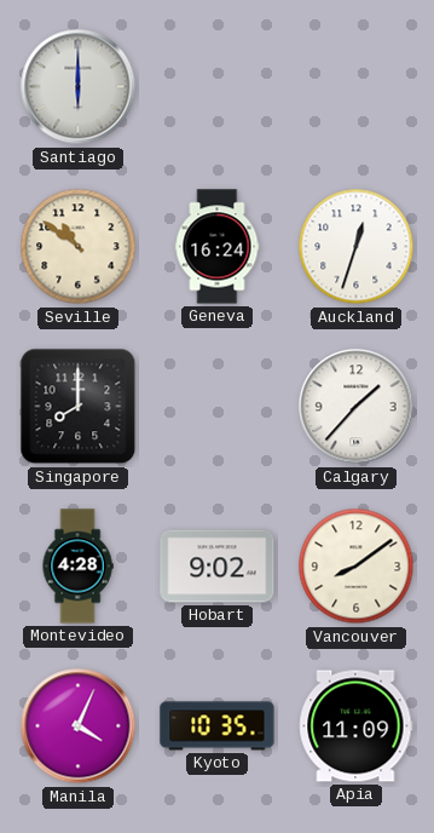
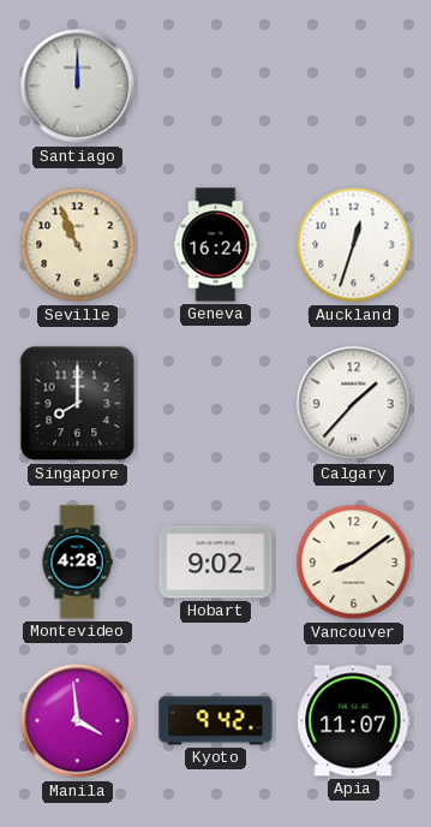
Santiago: 6:00 -> 12:00
Seville: 10:51 -> 10:56
Manila: 4:04 -> 3:59
Kyoto: 10:35 -> 9:42
Apia: 11:09 -> 11:07
